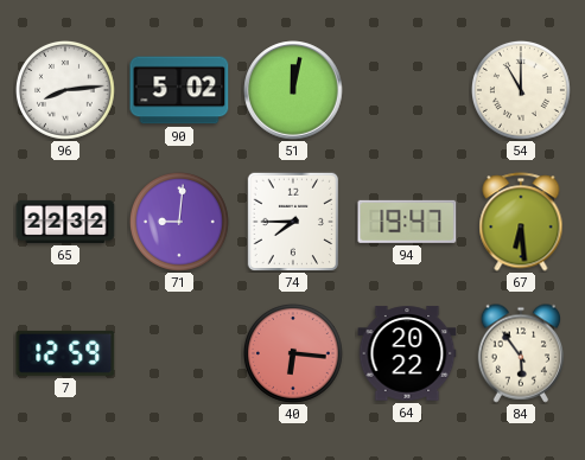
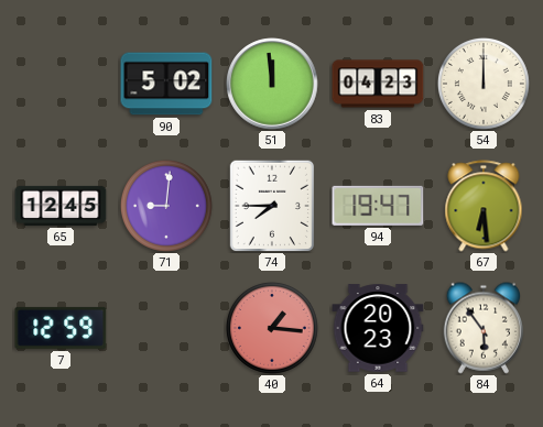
96: 8:14 -> none
51: 12:02 -> 11:59
83: none -> 04:23
54: 11:00 -> 12:00
65: 22:32 -> 12:45
40: 6:16 -> 1:16
64: 20:22 -> 20:23
